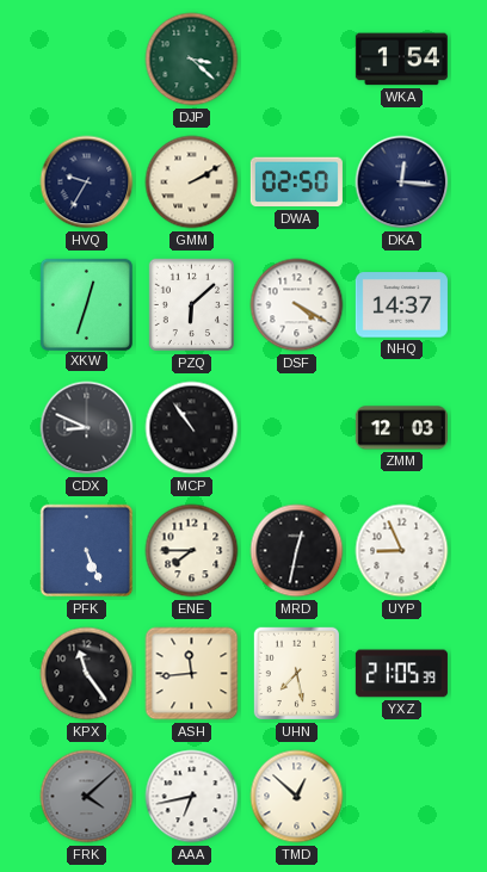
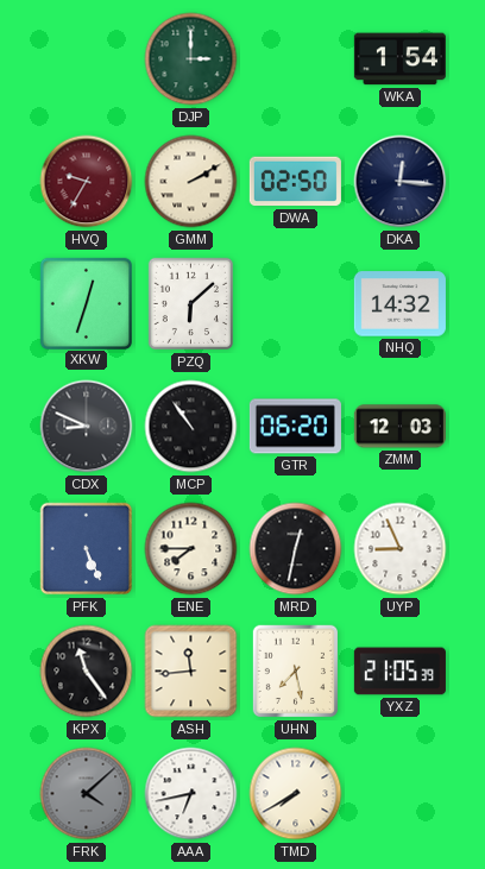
DJP: 3:22 -> 3:00
HVQ dial: navy -> burgundy
DSF: 4:20 -> none
NHQ: 14:37 -> 14:32
GTR: none -> 06:20
TMD: 12:52 -> 7:40
